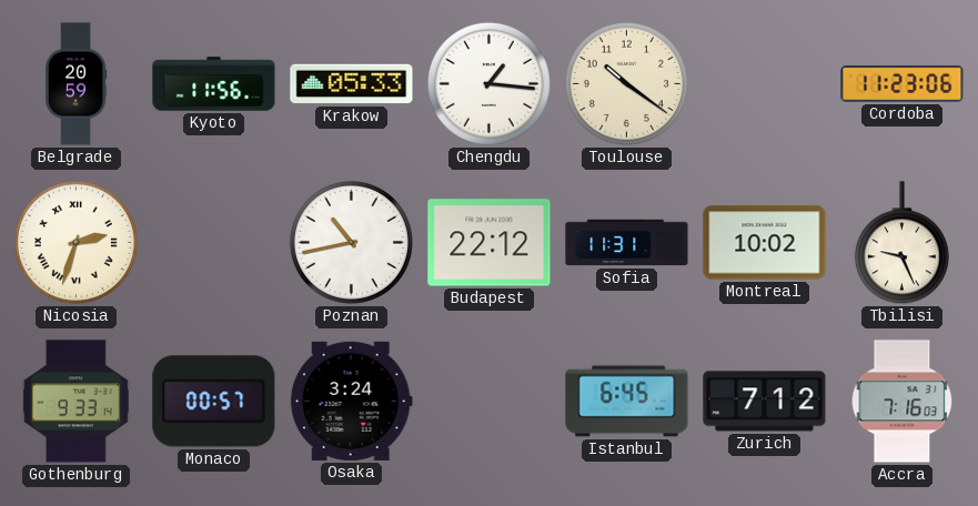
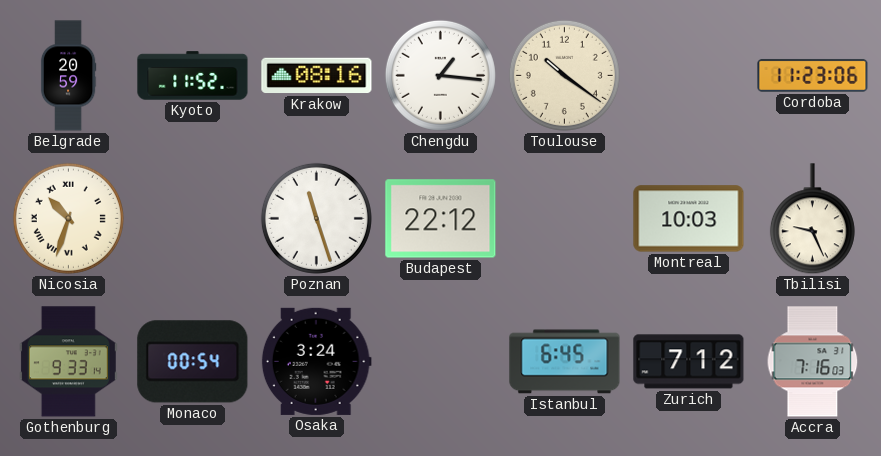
Kyoto: 11:56 -> 11:52
Krakow: 05:33 -> 08:16
Nicosia: 2:33 -> 10:33
Poznan: 10:43 -> 11:27
Sofia: 11:31 -> none
Montreal: 10:02 -> 10:03
Monaco: 00:57 -> 00:54
